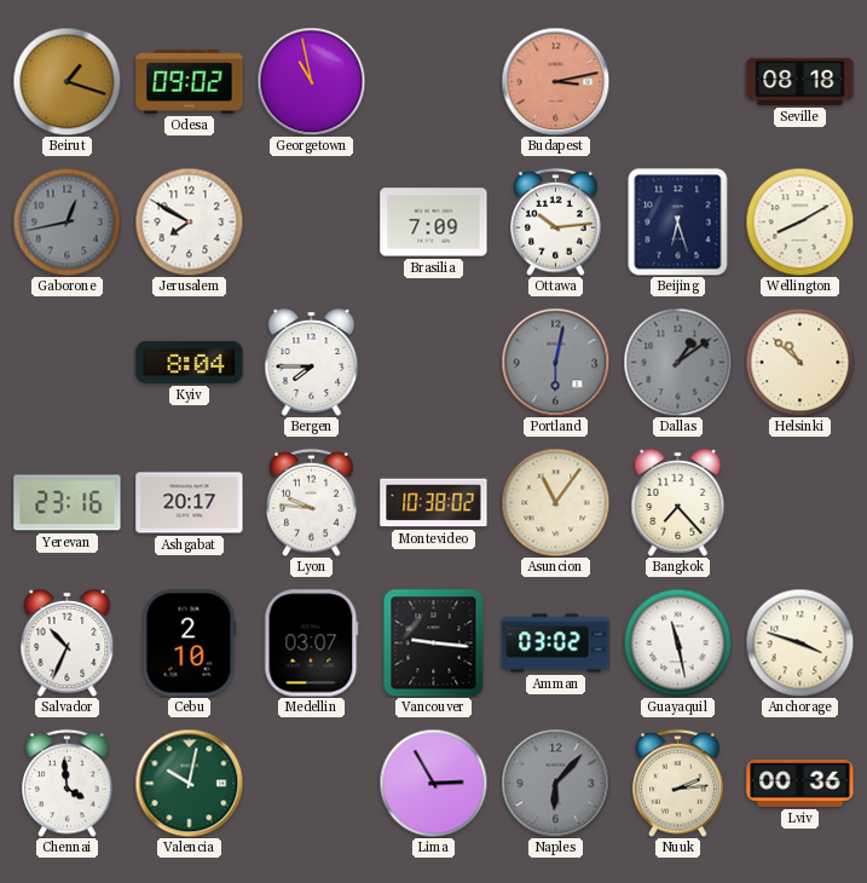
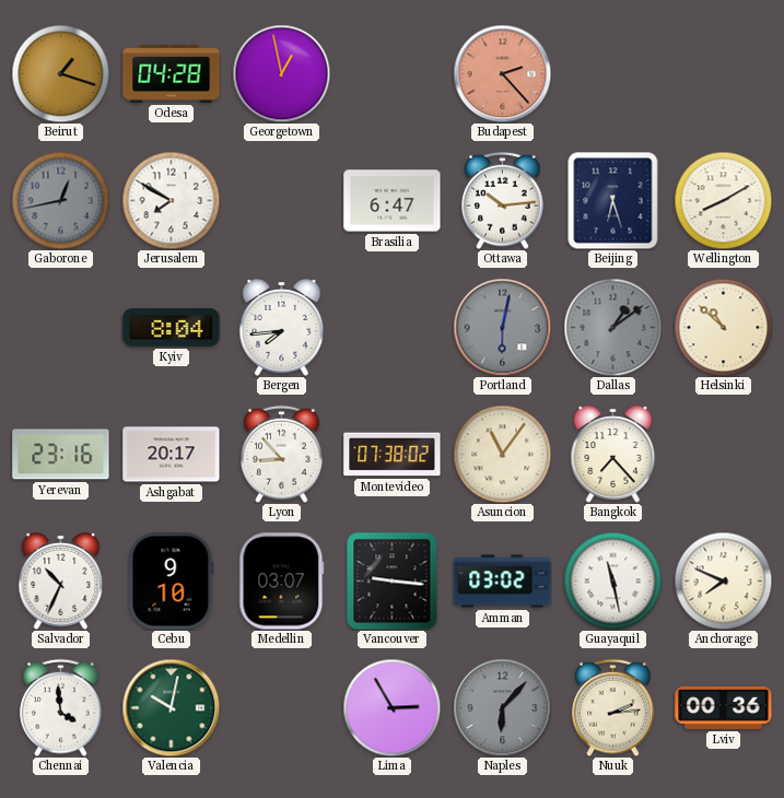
Odesa: 09:02 -> 04:28
Georgetown: 10:58 -> 12:58
Budapest: 3:13 -> 2:23
Seville: 08:18 -> none
Brasilia: 7:09 -> 6:47
Bergen: 7:45 -> 7:44
Lyon: 9:46 -> 8:53
Montevideo: 10:38 -> 07:38
Cebu: 2:10 -> 9:10
Anchorage: 3:48 -> 7:49
